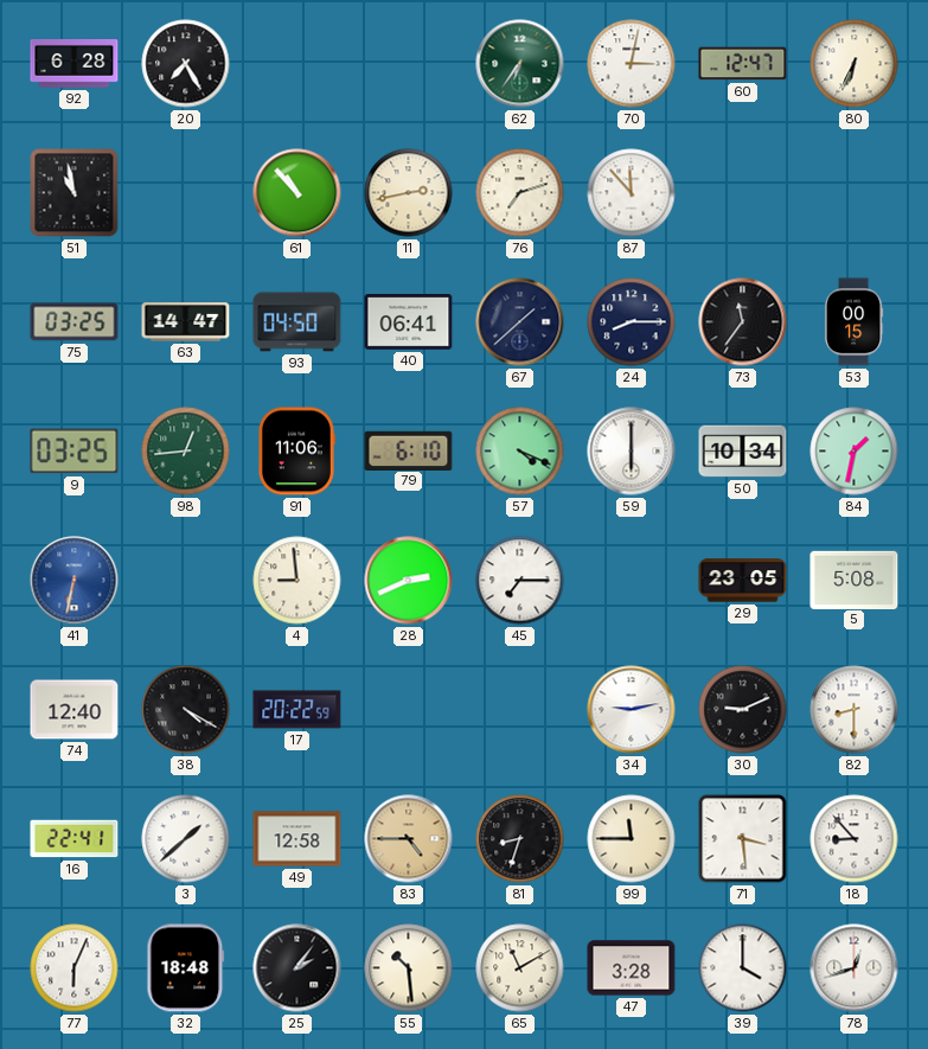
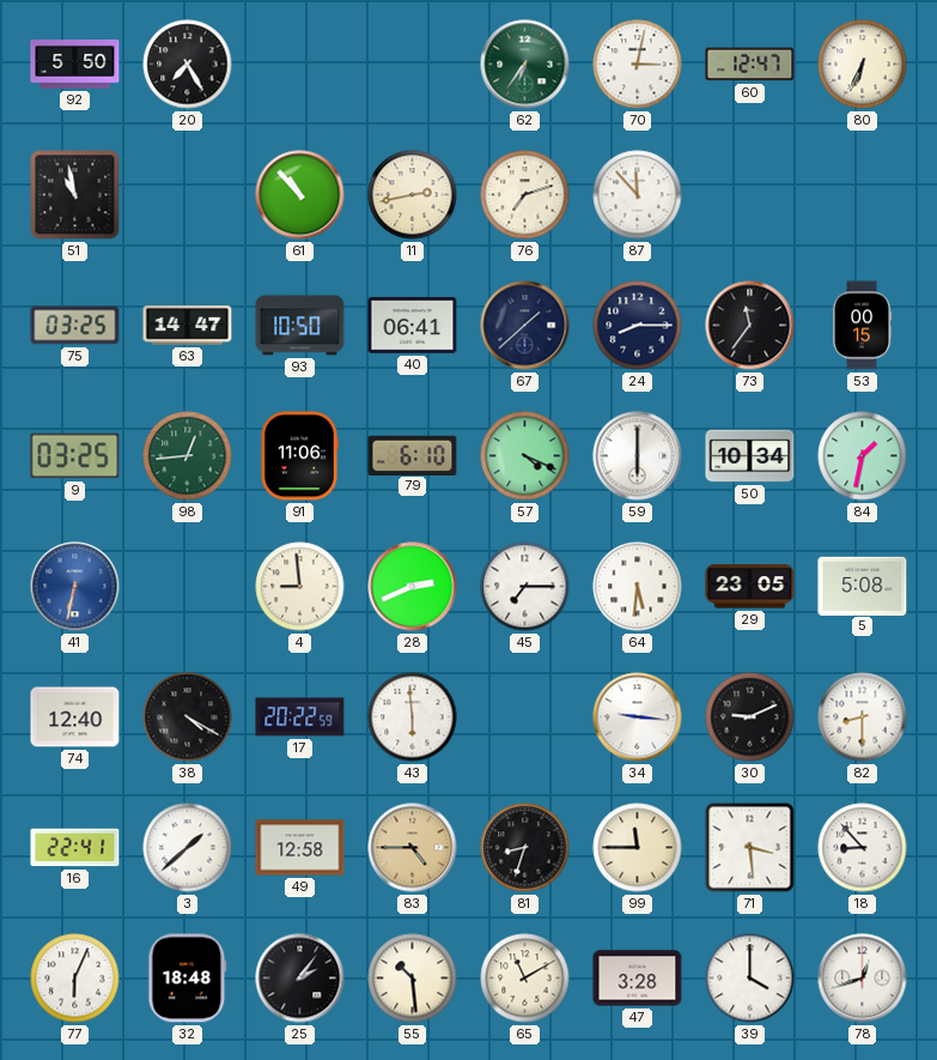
92: 6:28 -> 5:50
93: 04:50 -> 10:50
64: none -> 5:31
43: none -> 5:59
34: 9:13 -> 9:16
